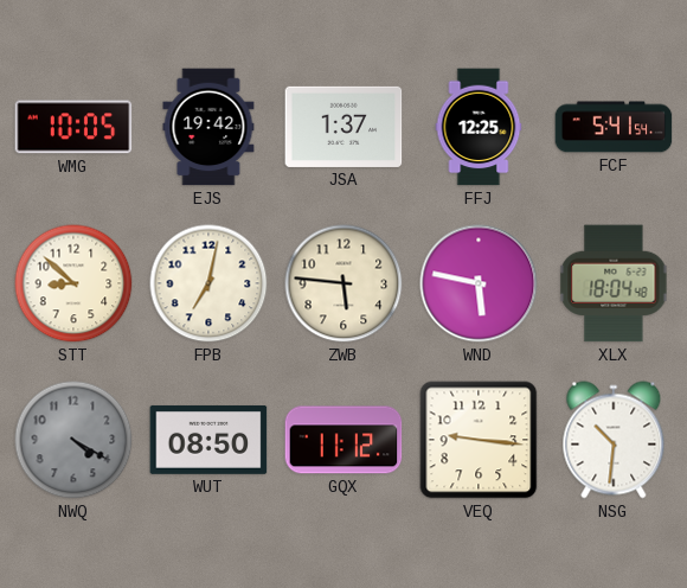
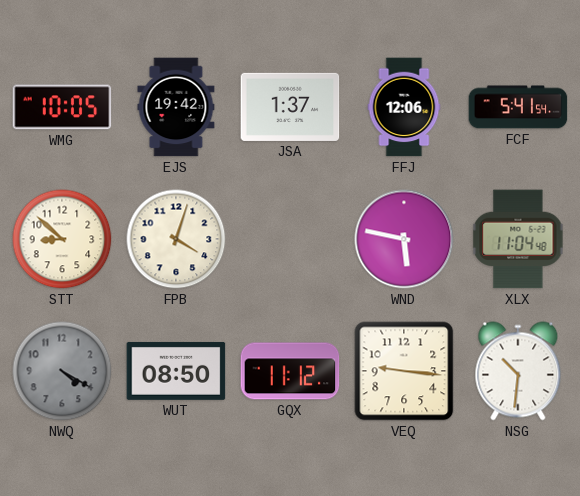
FFJ: 12:25 -> 12:06
FPB: 7:02 -> 4:03
ZWB: 5:46 -> none
XLX: 18:04 -> 11:04
